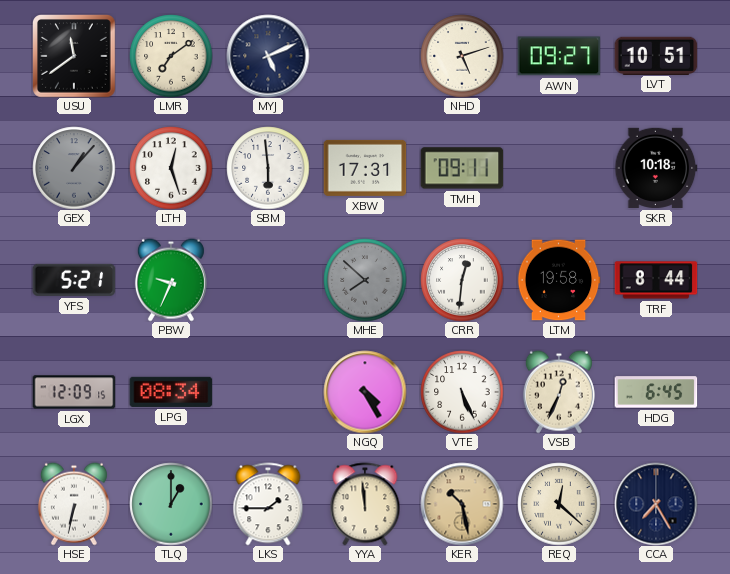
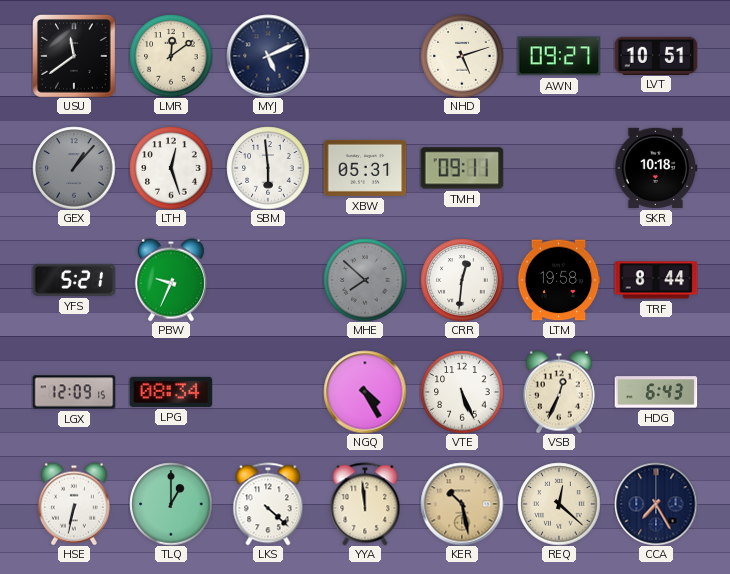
LMR: 7:09 -> 12:09
XBW: 17:31 -> 05:31
HDG: 6:45 -> 6:43
LKS: 1:45 -> 4:22
